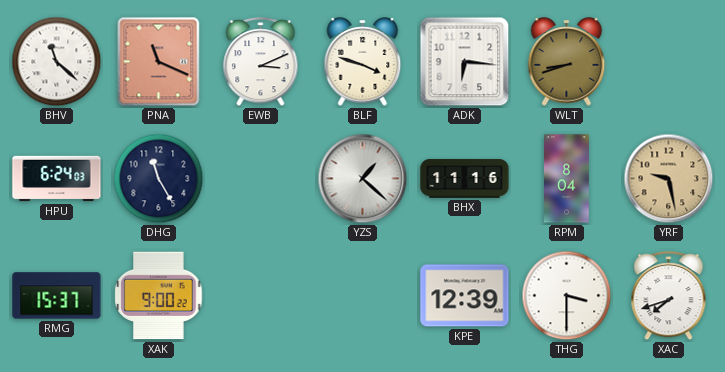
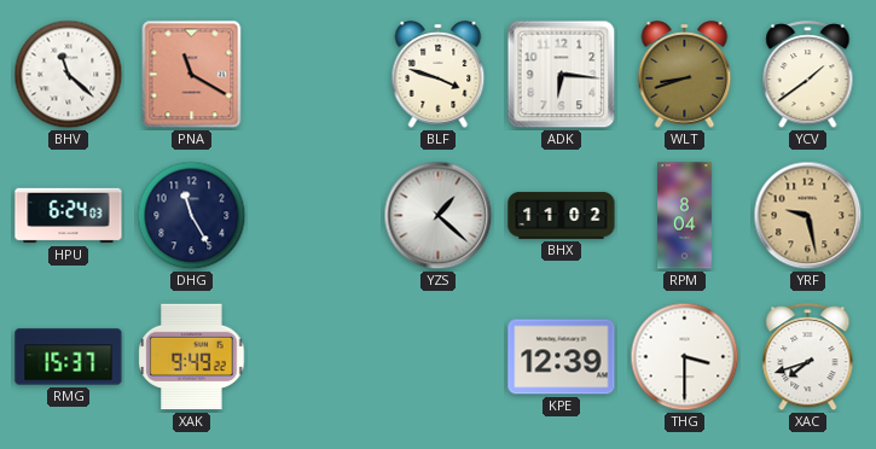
PNA: 11:19 -> 11:20
EWB: 3:11 -> none
YCV: none -> 1:39
BHX: 11:16 -> 11:02
XAK: 9:00 -> 9:49
